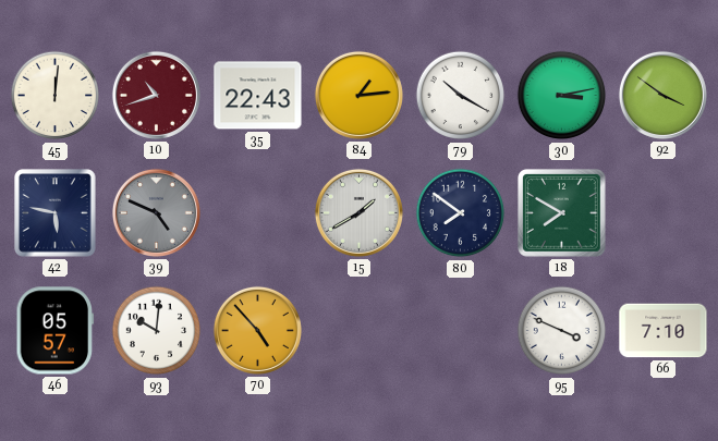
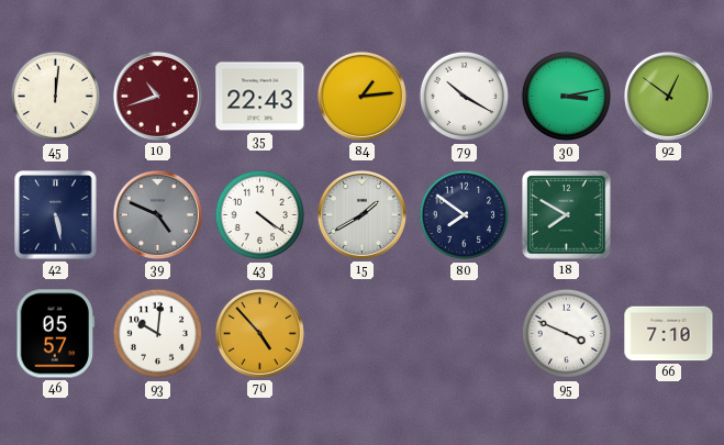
92: 3:51 -> 12:51
42: 5:47 -> 5:28
43: none -> 4:21
